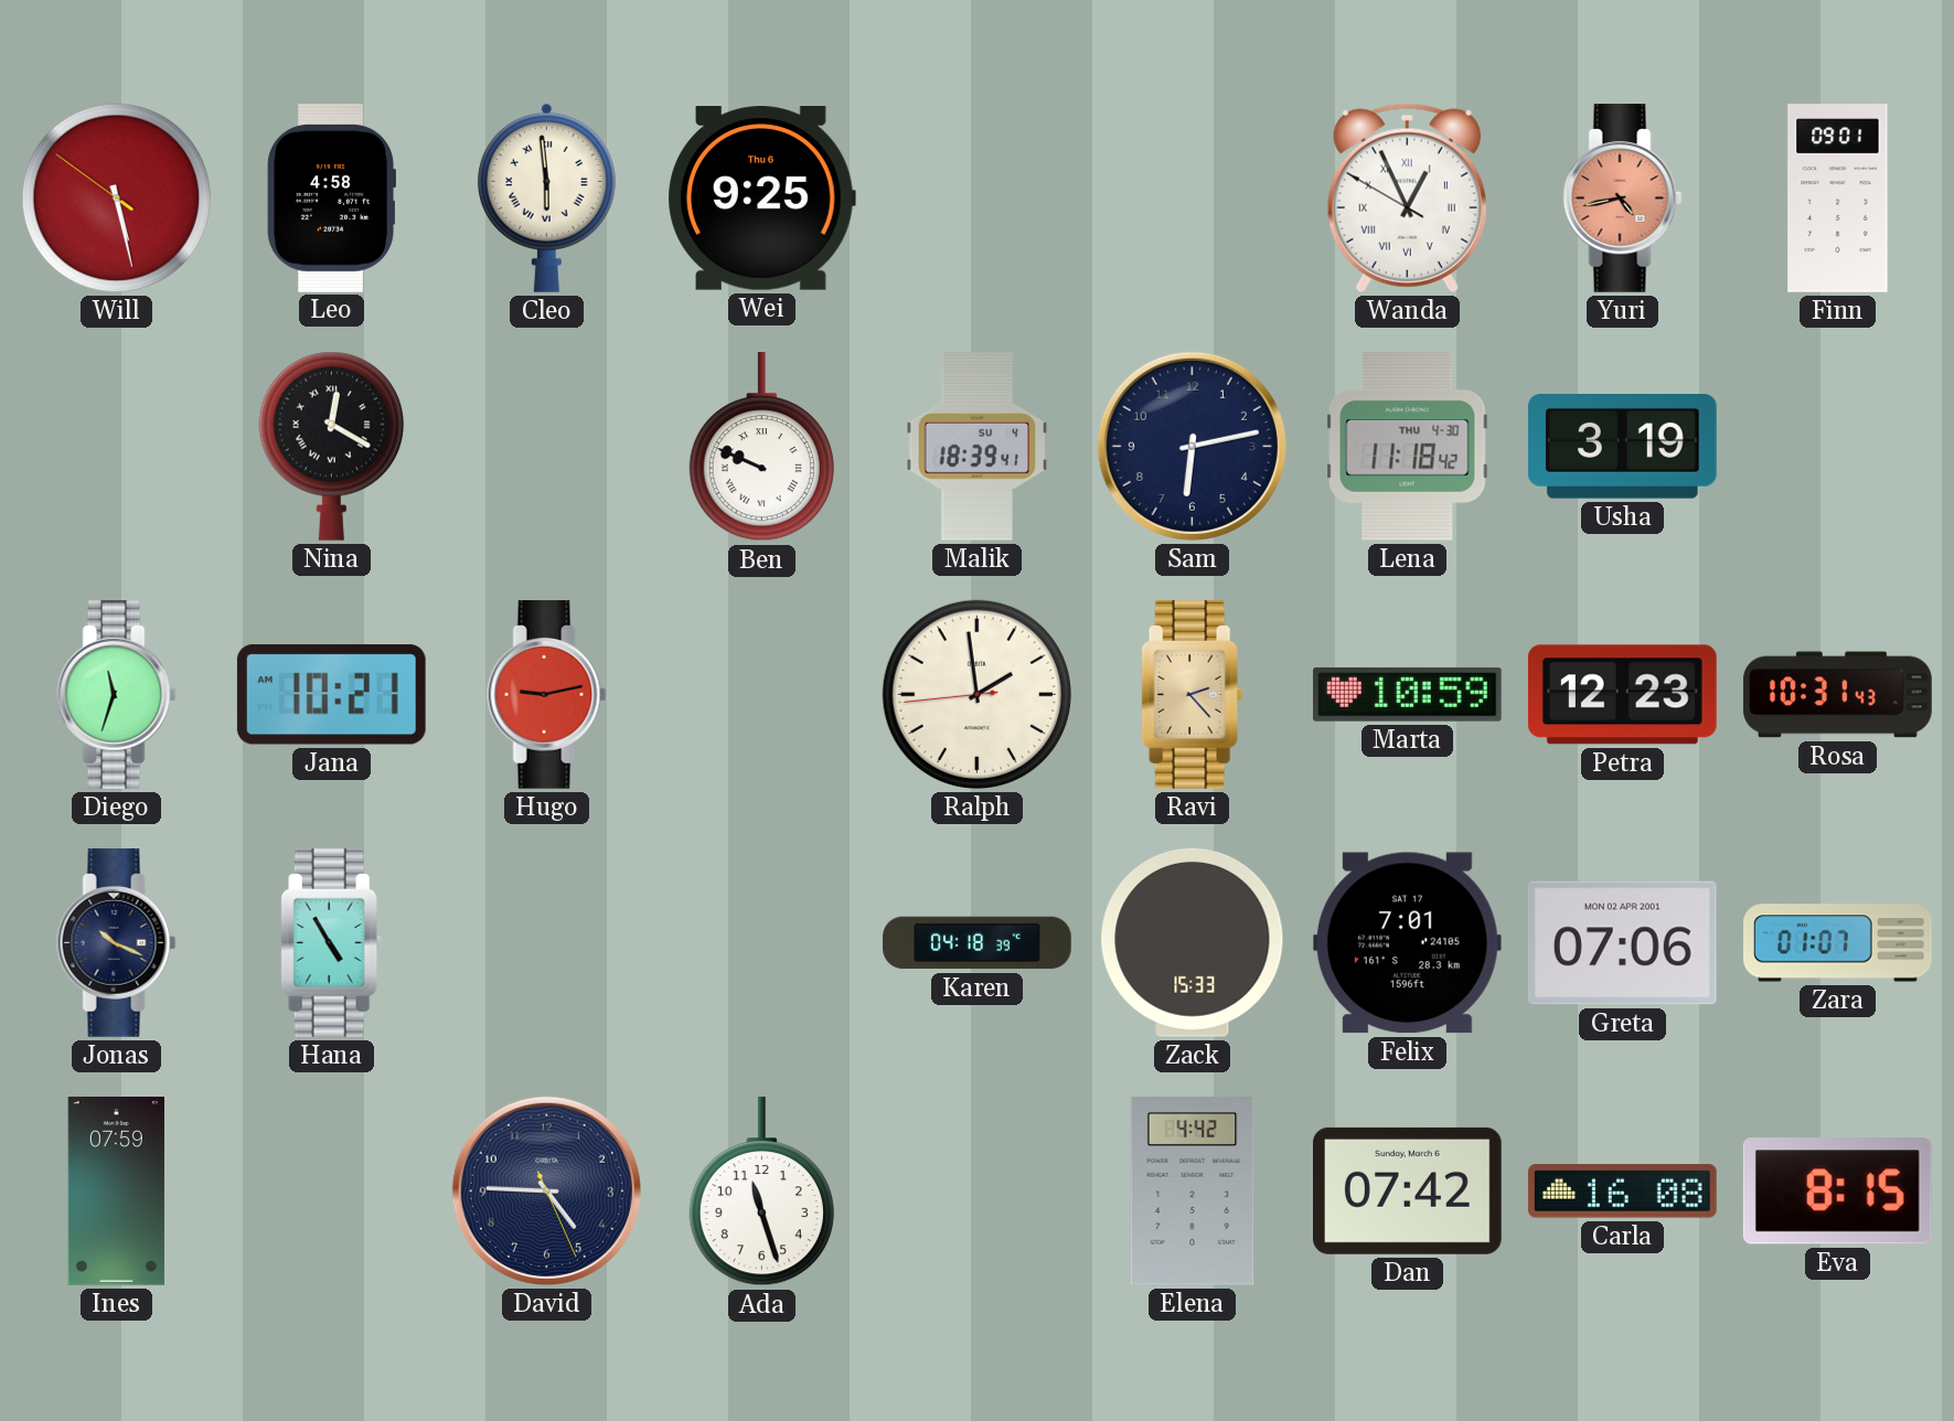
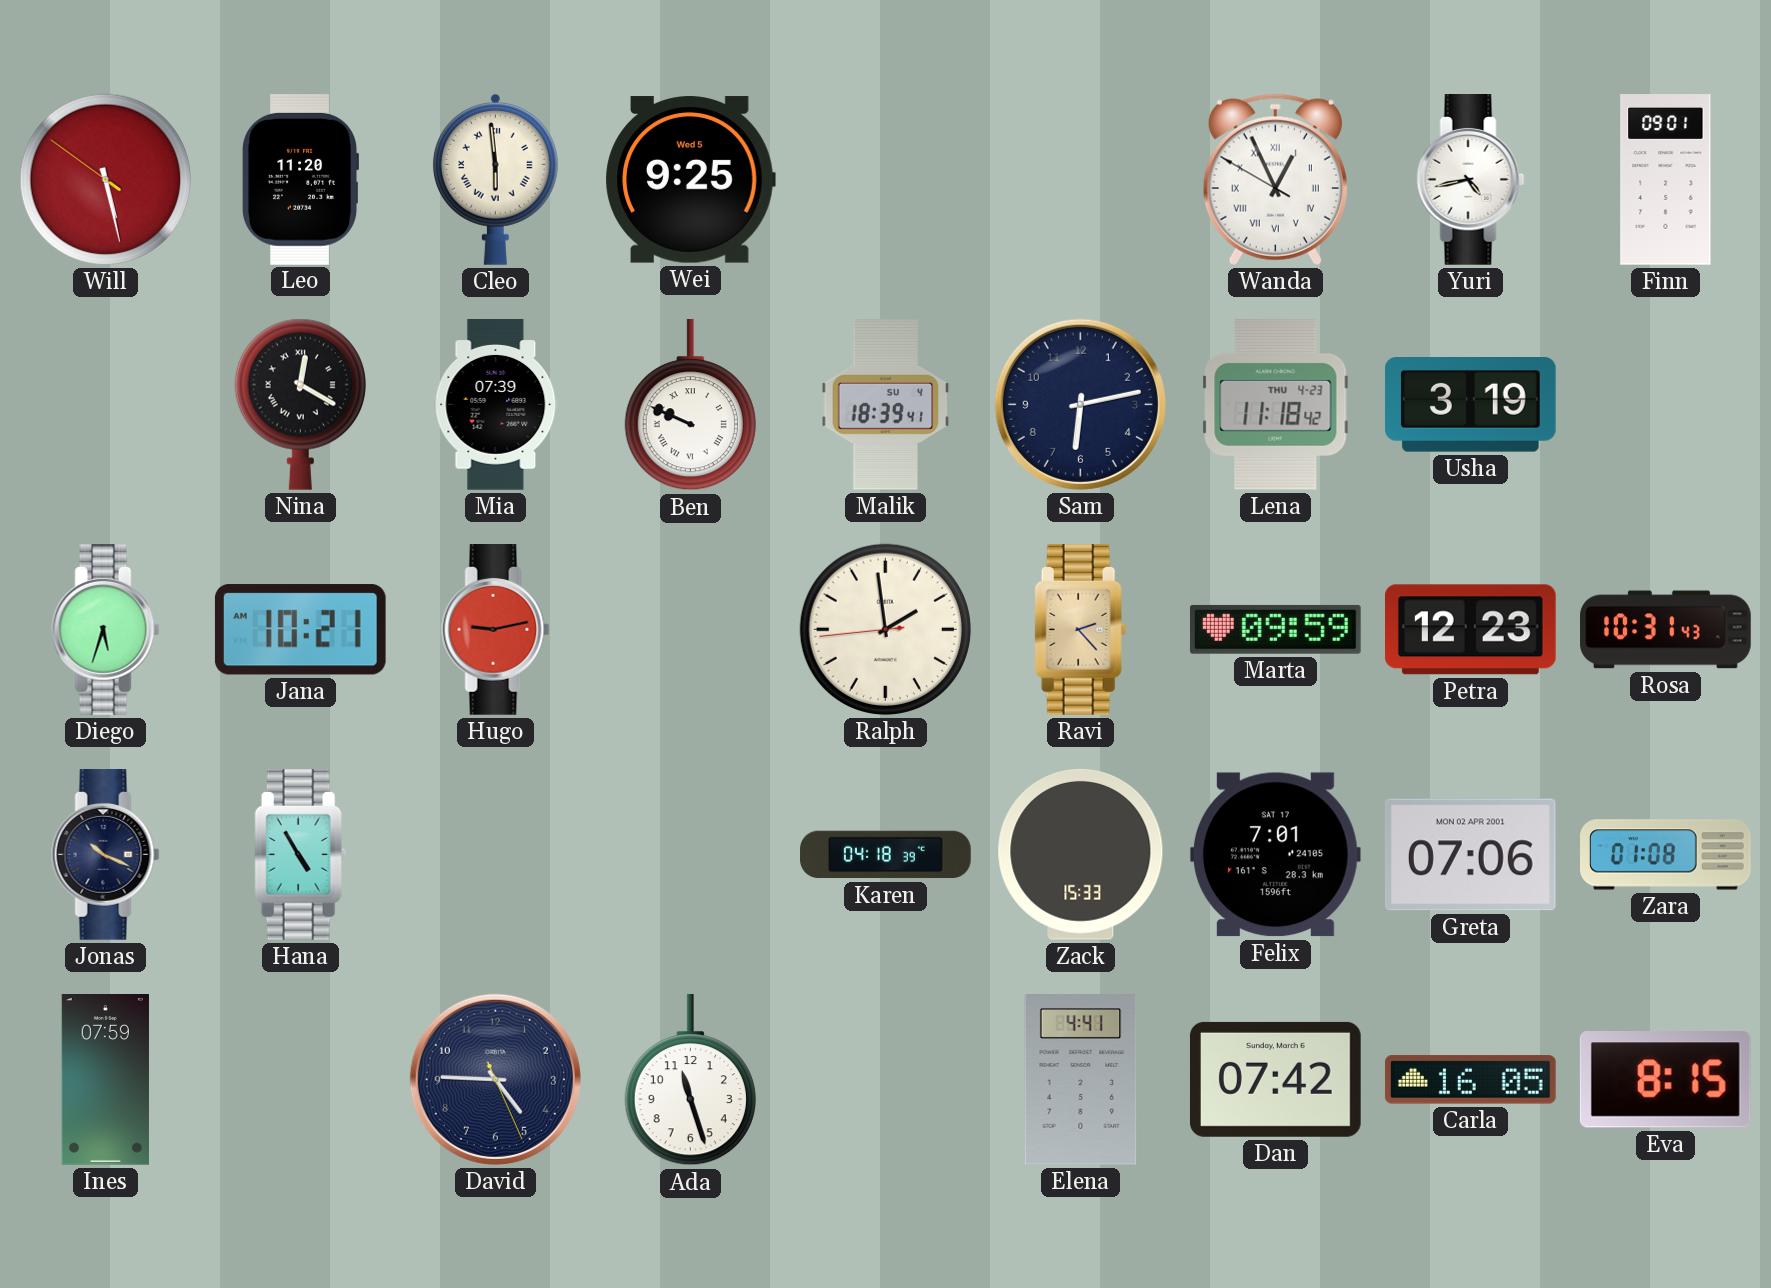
Leo: 4:58 -> 11:20
Wei date: Thu 6 -> Wed 5
Yuri dial: salmon -> white
Mia: none -> 07:39
Lena date: THU 4-30 -> THU 4-23
Diego: 11:33 -> 5:33
Marta: 10:59 -> 09:59
Zara: 01:07 -> 01:08
Elena: 4:42 -> 4:41
Carla: 16:08 -> 16:05
